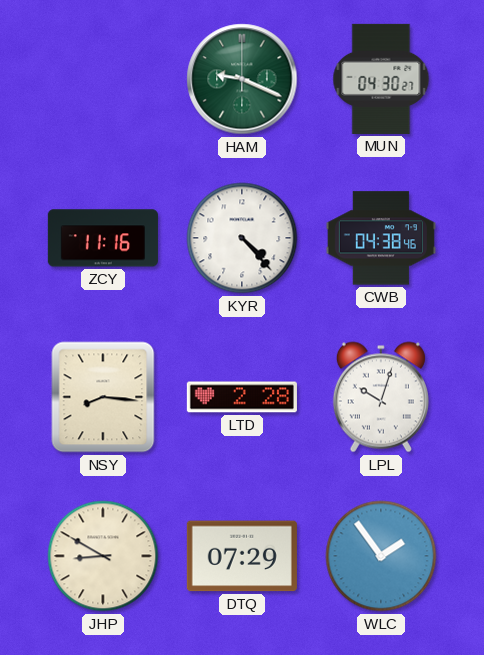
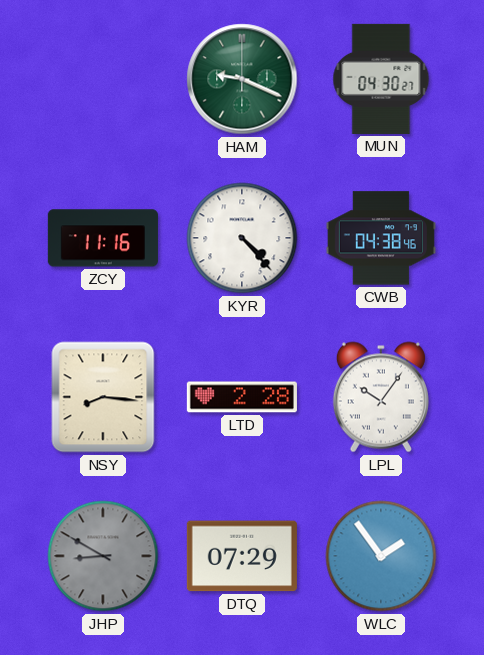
LPL: 10:03 -> 10:06
JHP dial: cream -> grey
